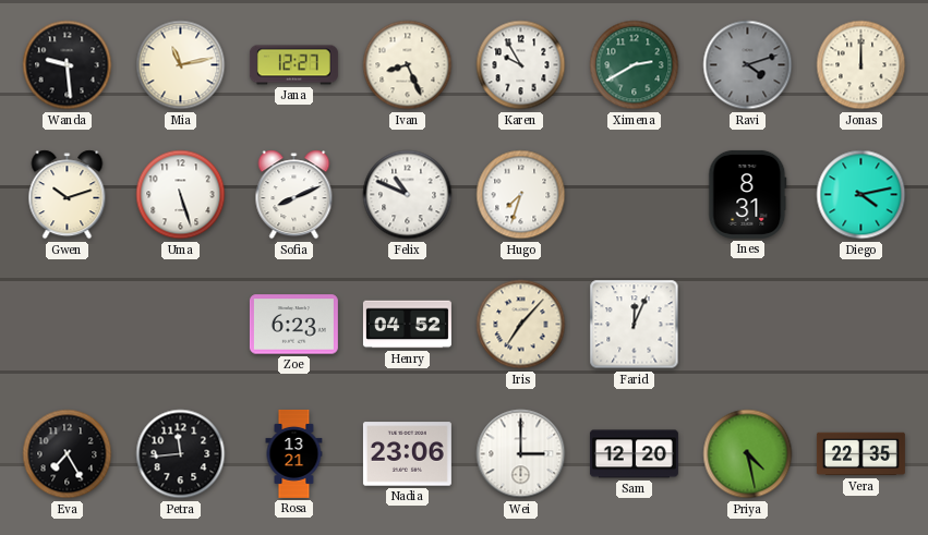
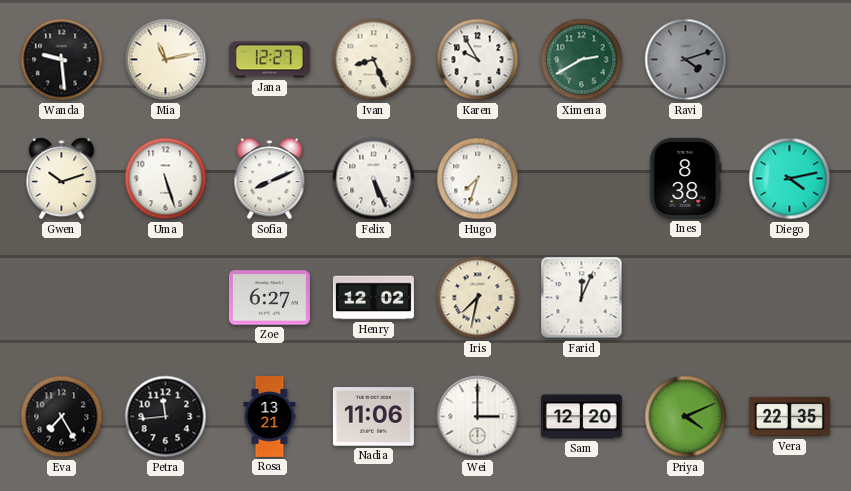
Jonas: 12:00 -> none
Felix: 10:49 -> 5:26
Ines: 8:31 -> 8:38
Zoe: 6:23 -> 6:27
Henry: 04:52 -> 12:02
Iris: 7:07 -> 7:32
Nadia: 23:06 -> 11:06
Priya: 4:28 -> 4:11
